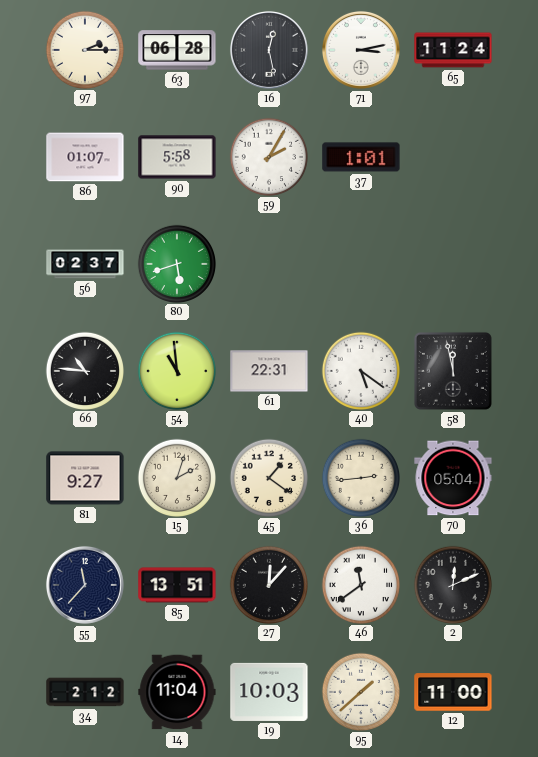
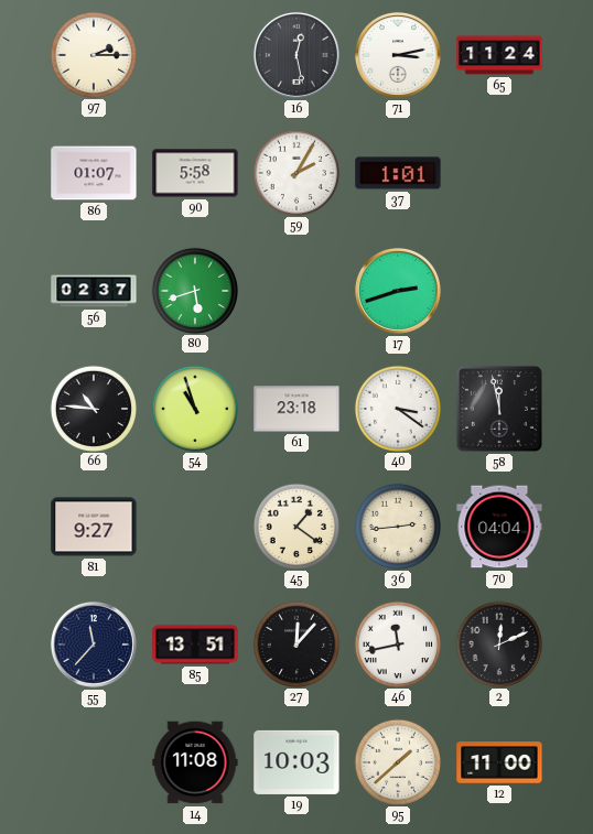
63: 06:28 -> none
17: none -> 2:42
54: 10:59 -> 10:57
61: 22:31 -> 23:18
40: 5:21 -> 3:21
15: 2:03 -> none
70: 05:04 -> 04:04
46: 11:39 -> 11:43
34: 2:12 -> none
14: 11:04 -> 11:08
